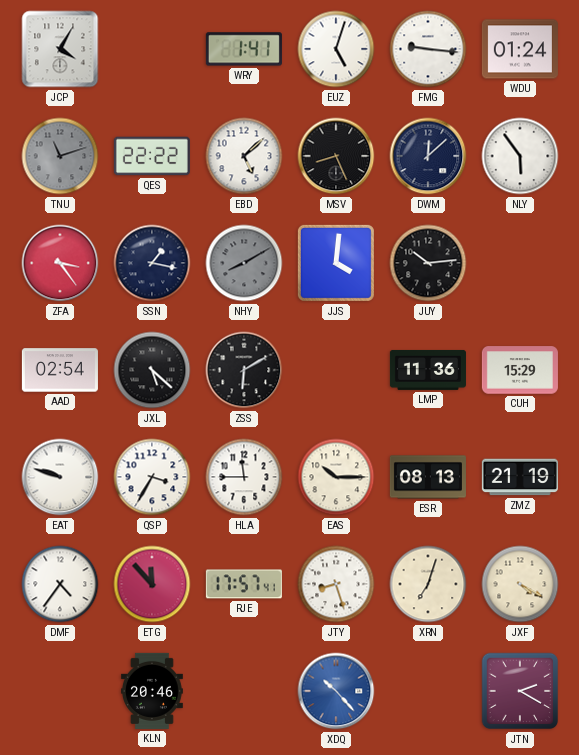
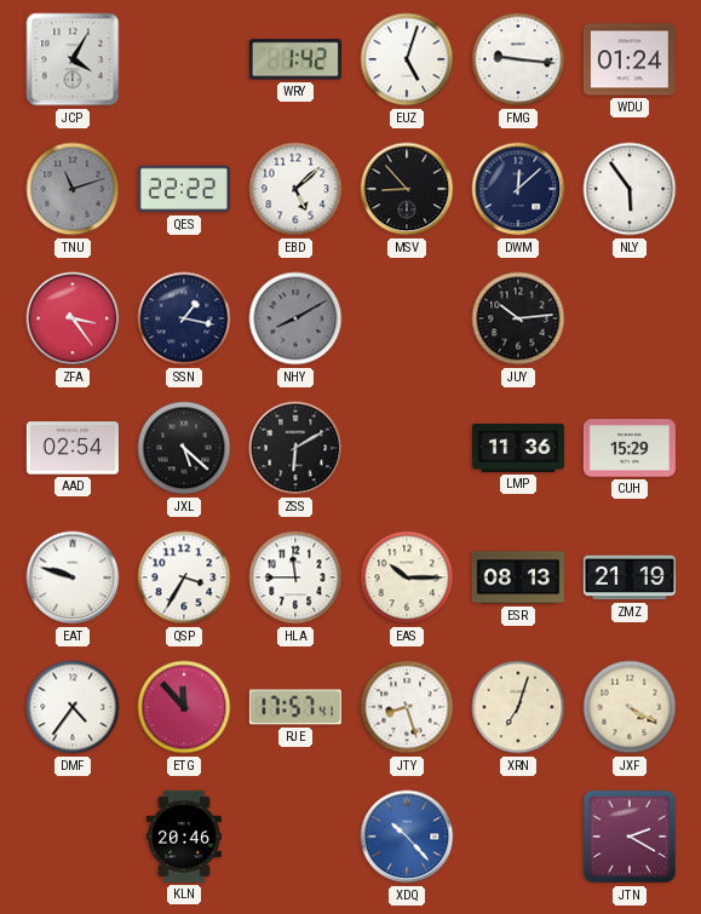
WRY: 1:41 -> 1:42
MSV: 8:26 -> 8:53
JJS: 4:01 -> none
